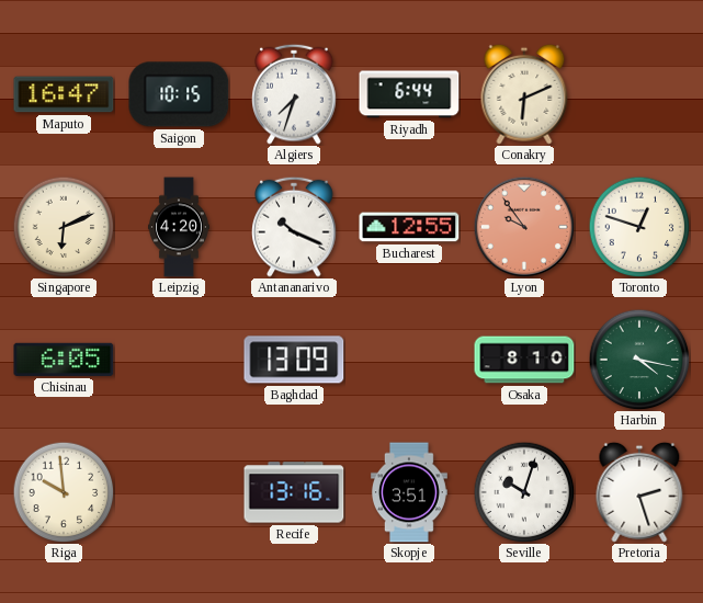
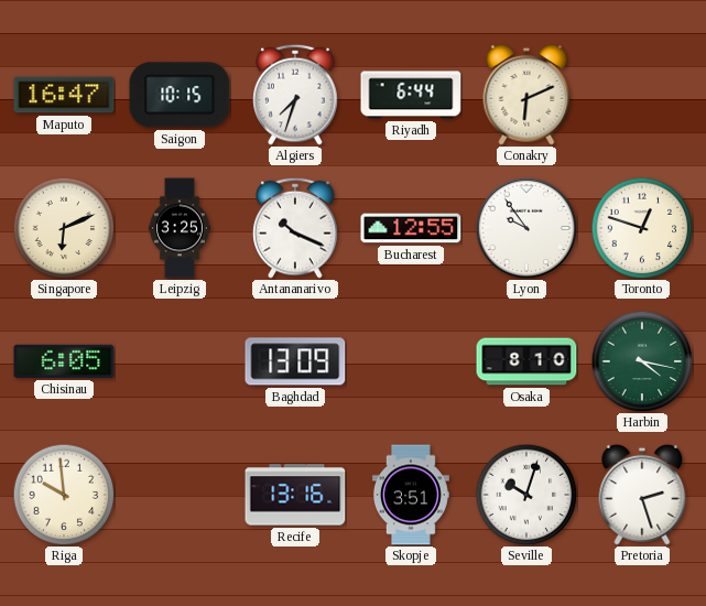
Leipzig: 4:20 -> 3:25
Lyon dial: salmon -> white
